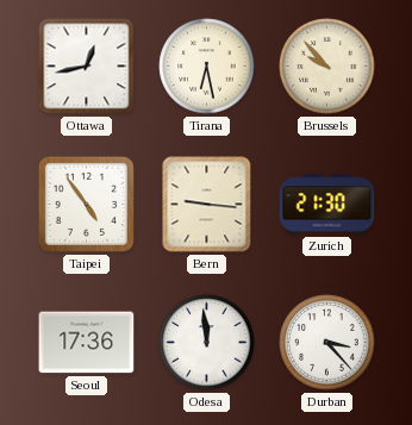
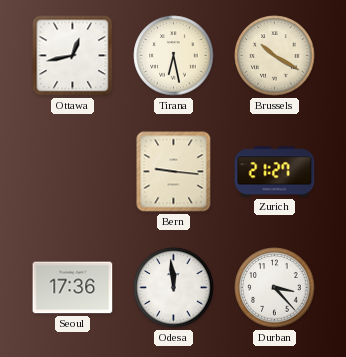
Brussels: 9:53 -> 10:20
Taipei: 4:54 -> none
Zurich: 21:30 -> 21:27
